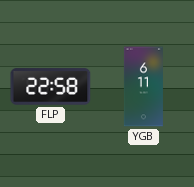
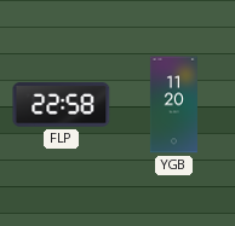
YGB: 6:11 -> 11:20
